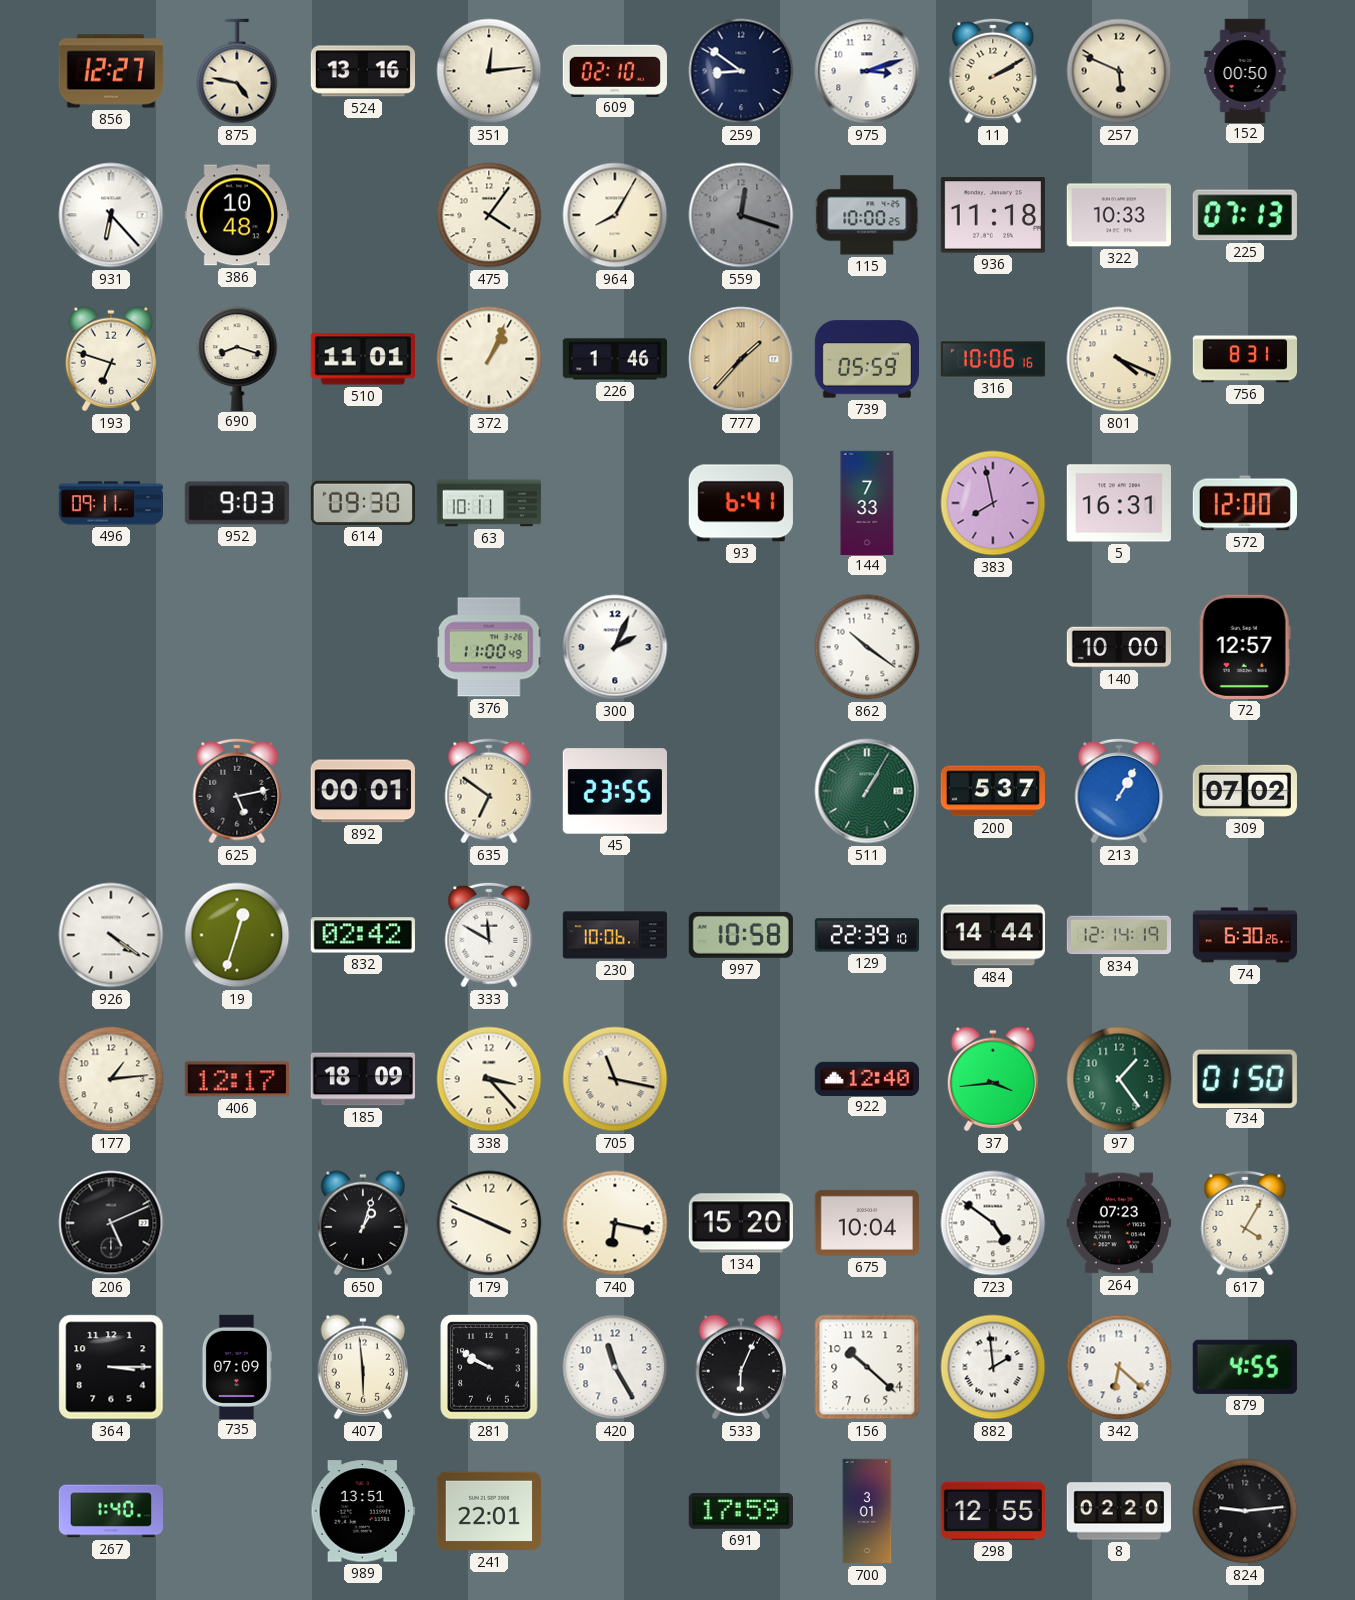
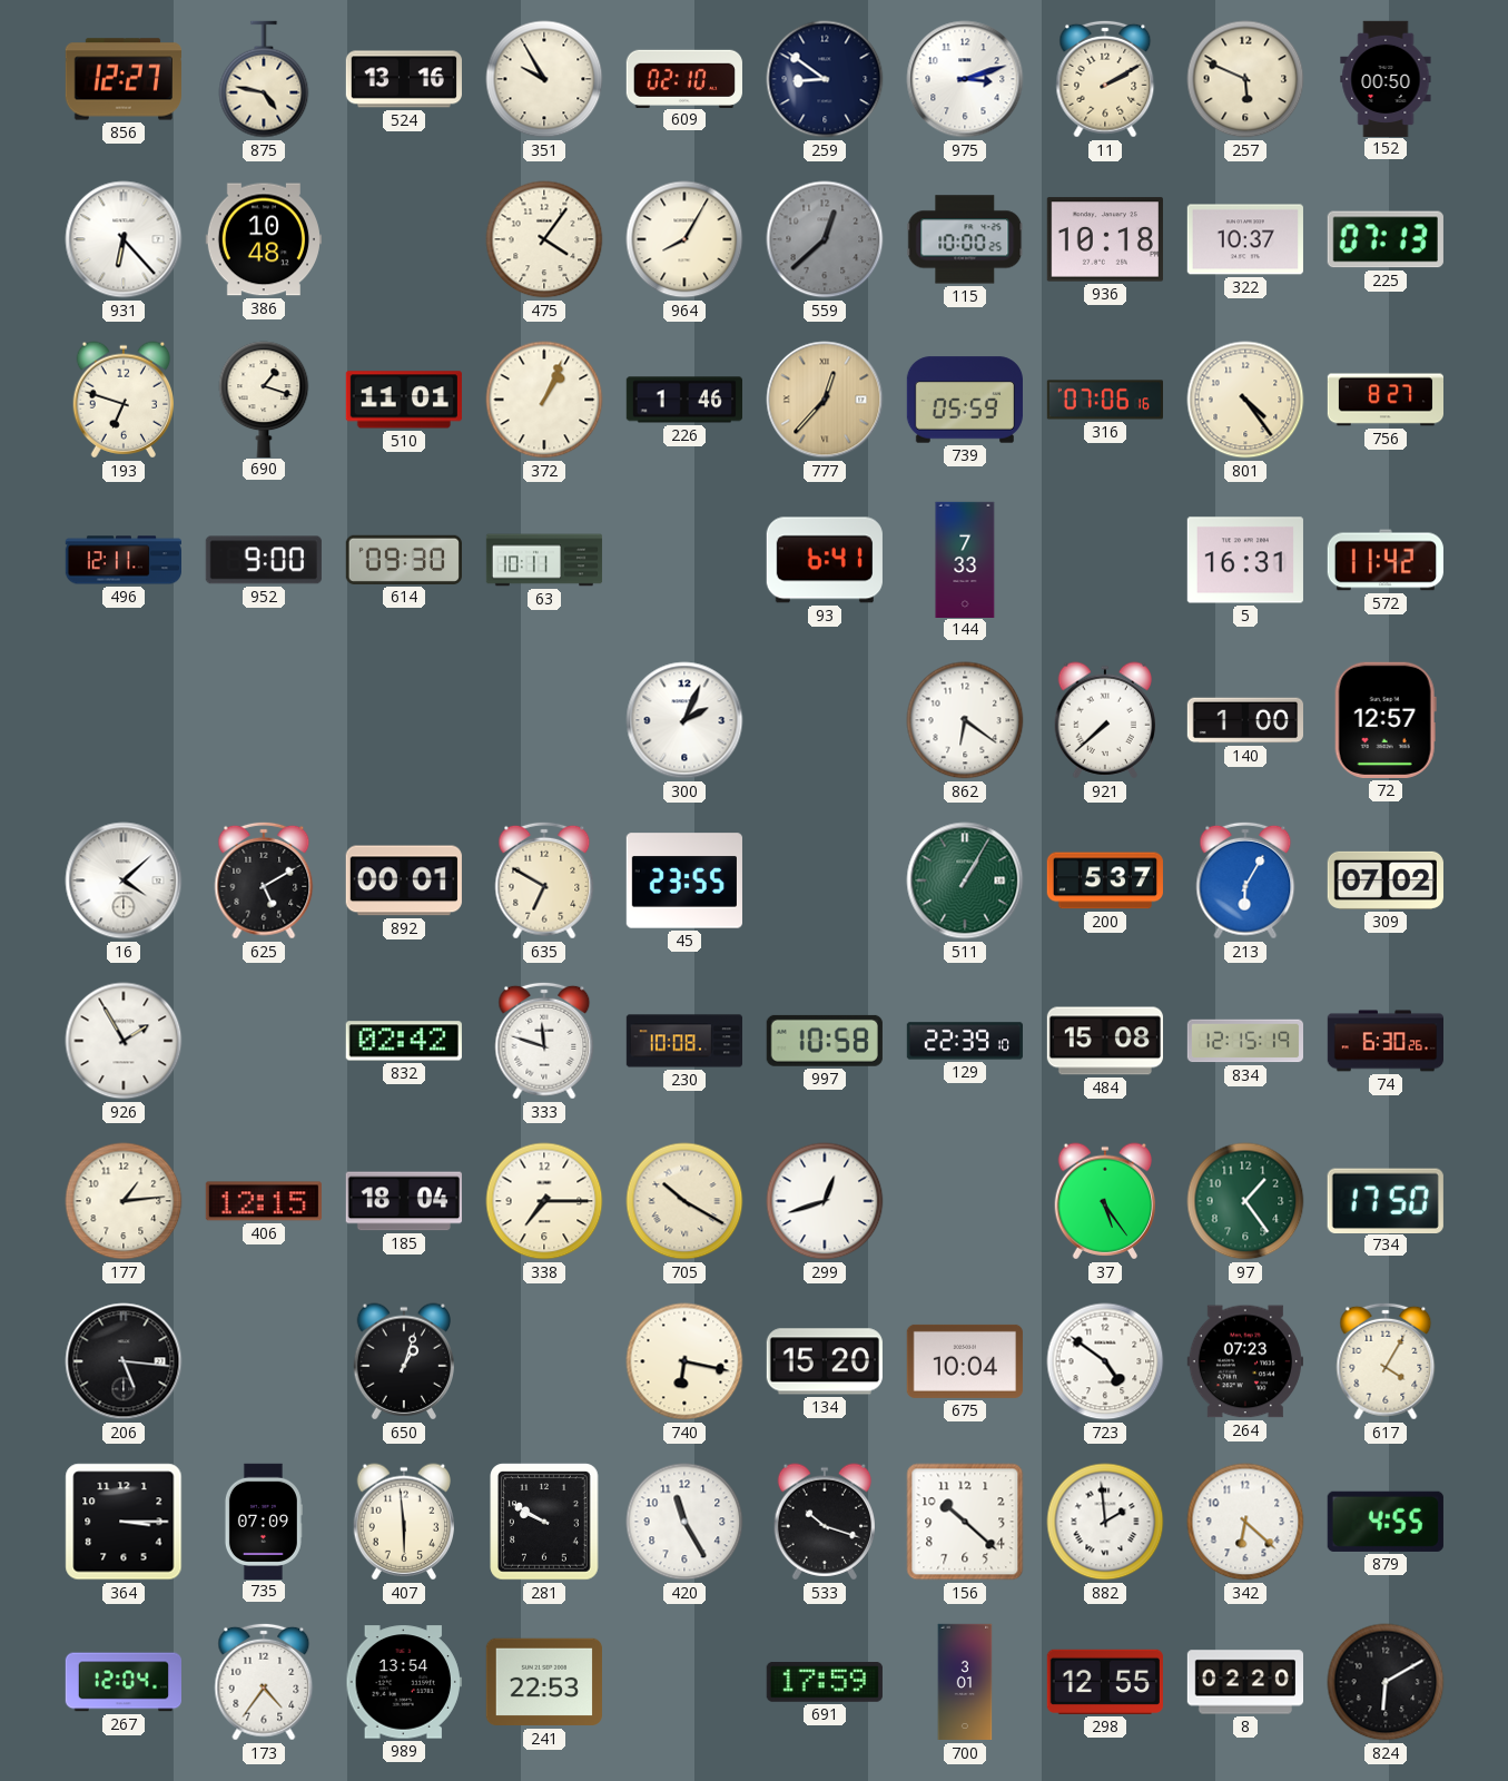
351: 12:14 -> 9:55
559: 12:18 -> 12:38
936: 11:18 -> 10:18
322: 10:33 -> 10:37
690: 8:18 -> 1:18
777: 1:37 -> 12:37
316: 10:06 -> 07:06
801: 4:19 -> 4:24
756: 8:31 -> 8:27
496: 09:11 -> 12:11
952: 9:03 -> 9:00
383: 7:58 -> none
572: 12:00 -> 11:42
376: 11:00 -> none
862: 10:21 -> 6:21
921: none -> 7:38
140: 10:00 -> 1:00
16: none -> 4:08
625: 5:13 -> 5:10
635: 6:51 -> 6:50
213: 1:05 -> 6:05
926: 4:21 -> 1:55
19: 12:33 -> none
333: 11:50 -> 11:48
230: 10:06 -> 10:08
484: 14:44 -> 15:08
834: 12:14 -> 12:15
406: 12:17 -> 12:15
185: 18:09 -> 18:04
338: 3:23 -> 7:15
705: 11:17 -> 10:20
299: none -> 12:42
922: 12:40 -> none
37: 3:44 -> 5:24
734: 01:50 -> 17:50
206: 5:11 -> 5:16
179: 3:49 -> none
533: 6:04 -> 10:18
267: 1:40 -> 12:04
173: none -> 4:36
989: 13:51 -> 13:54
241: 22:01 -> 22:53
824: 9:14 -> 6:10
